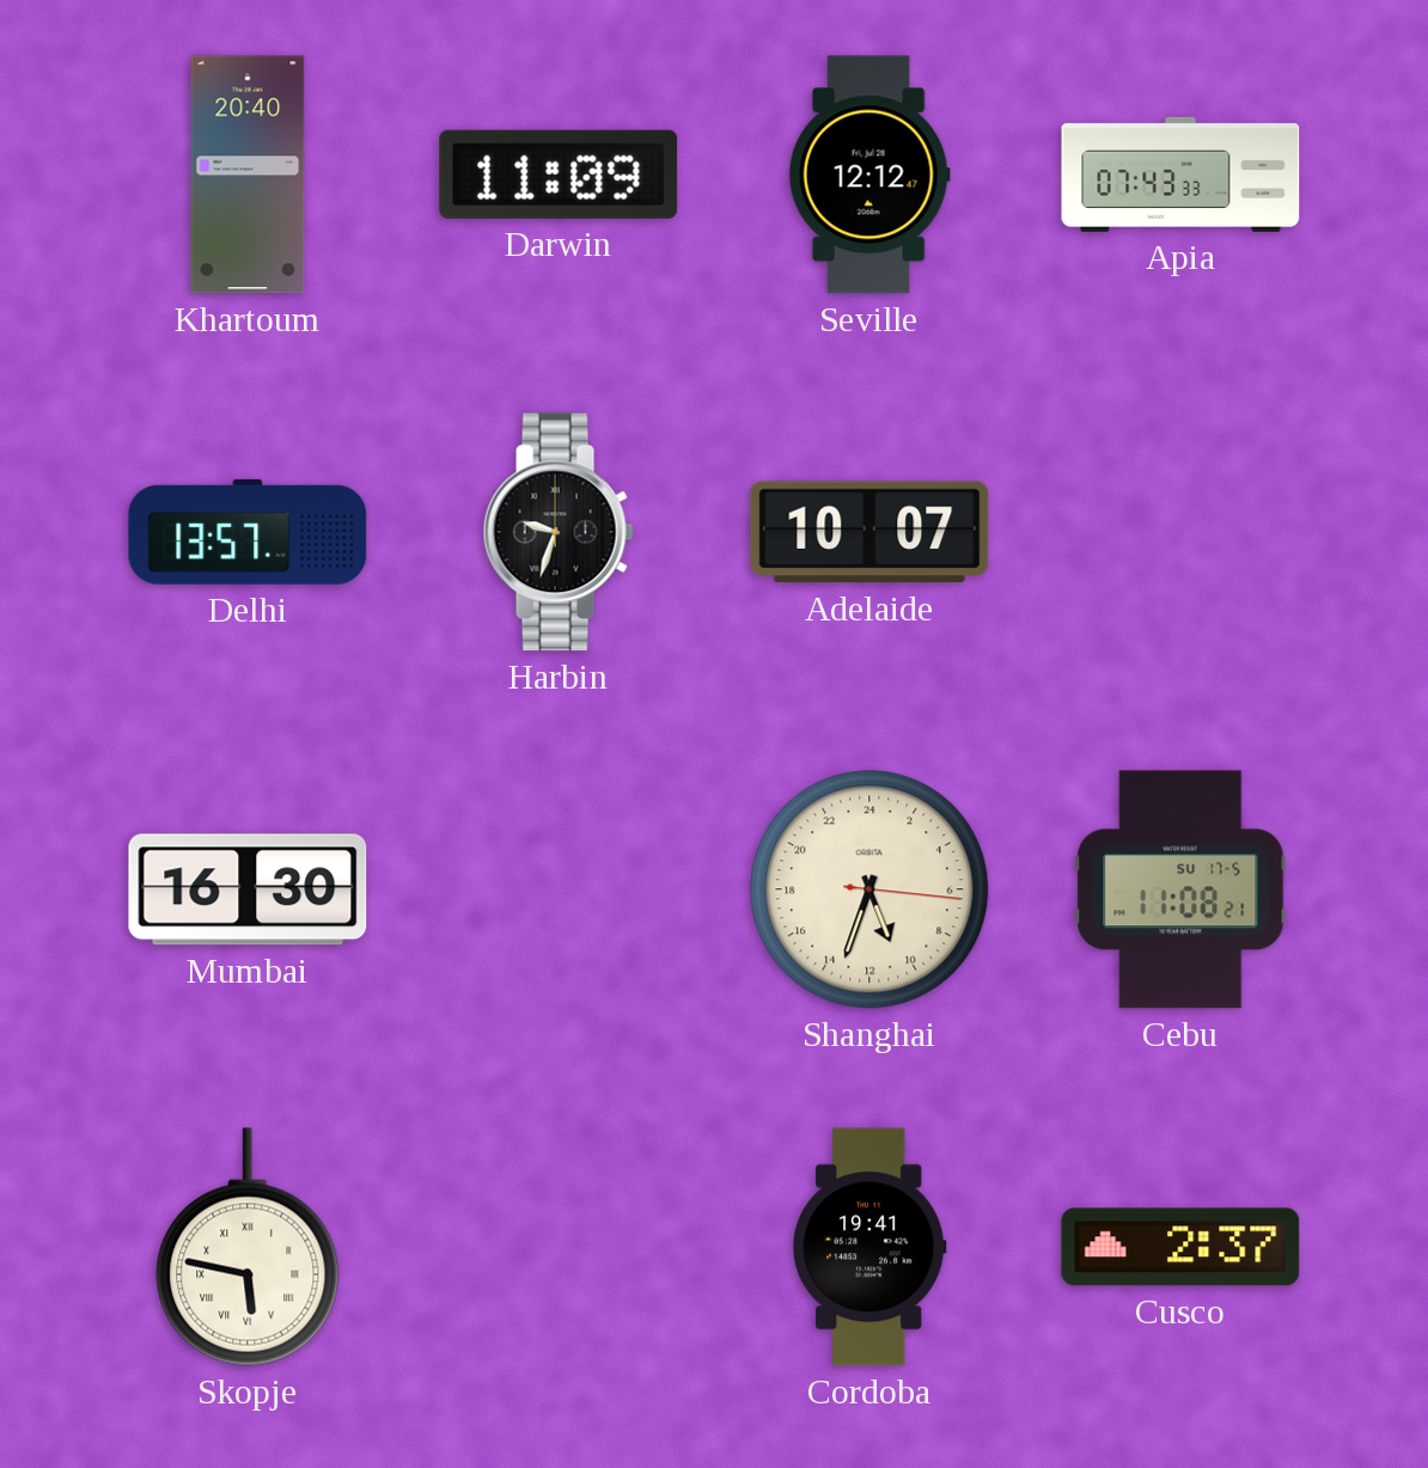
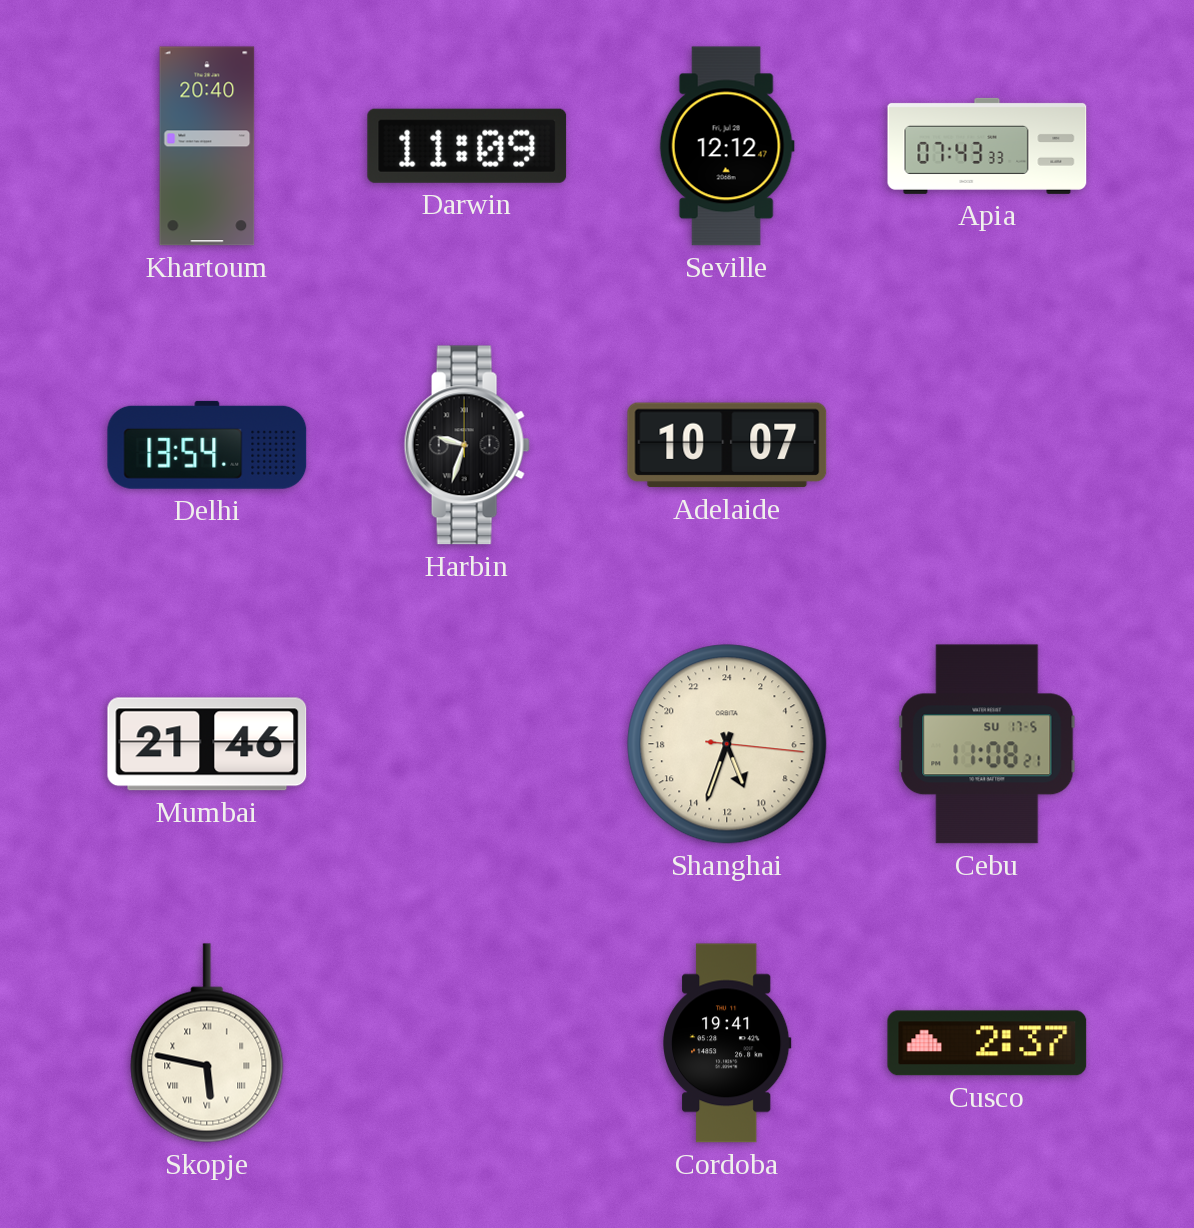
Delhi: 13:57 -> 13:54
Mumbai: 16:30 -> 21:46
